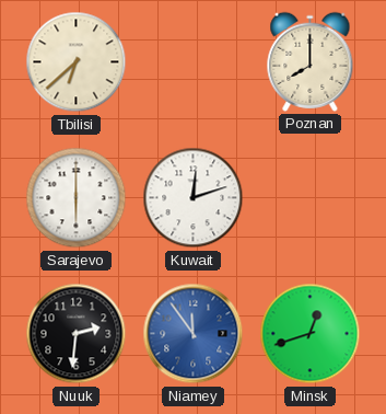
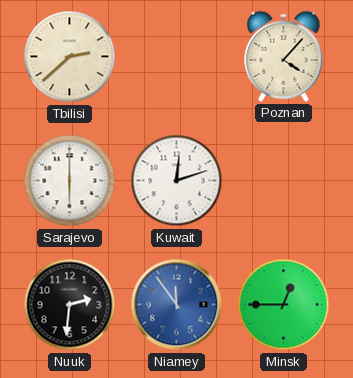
Tbilisi: 6:38 -> 2:38
Poznan: 8:00 -> 4:07
Minsk: 12:42 -> 12:45
